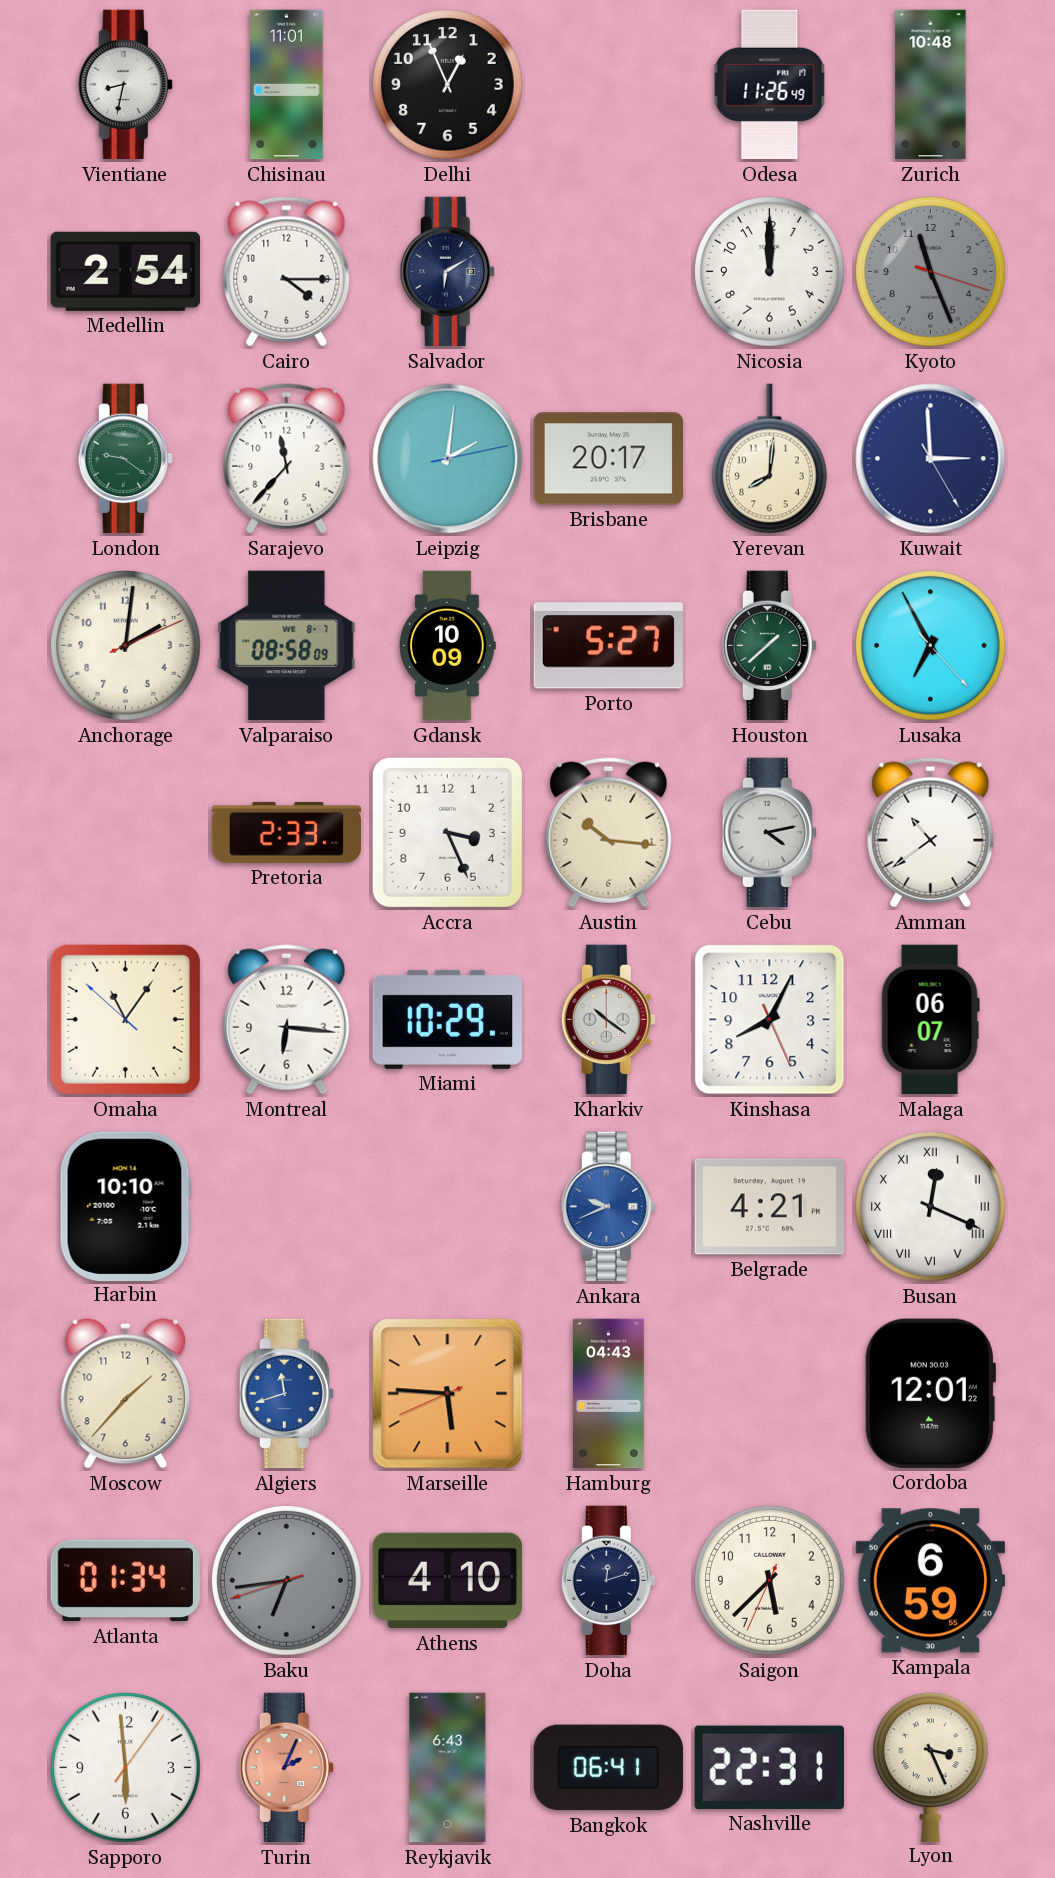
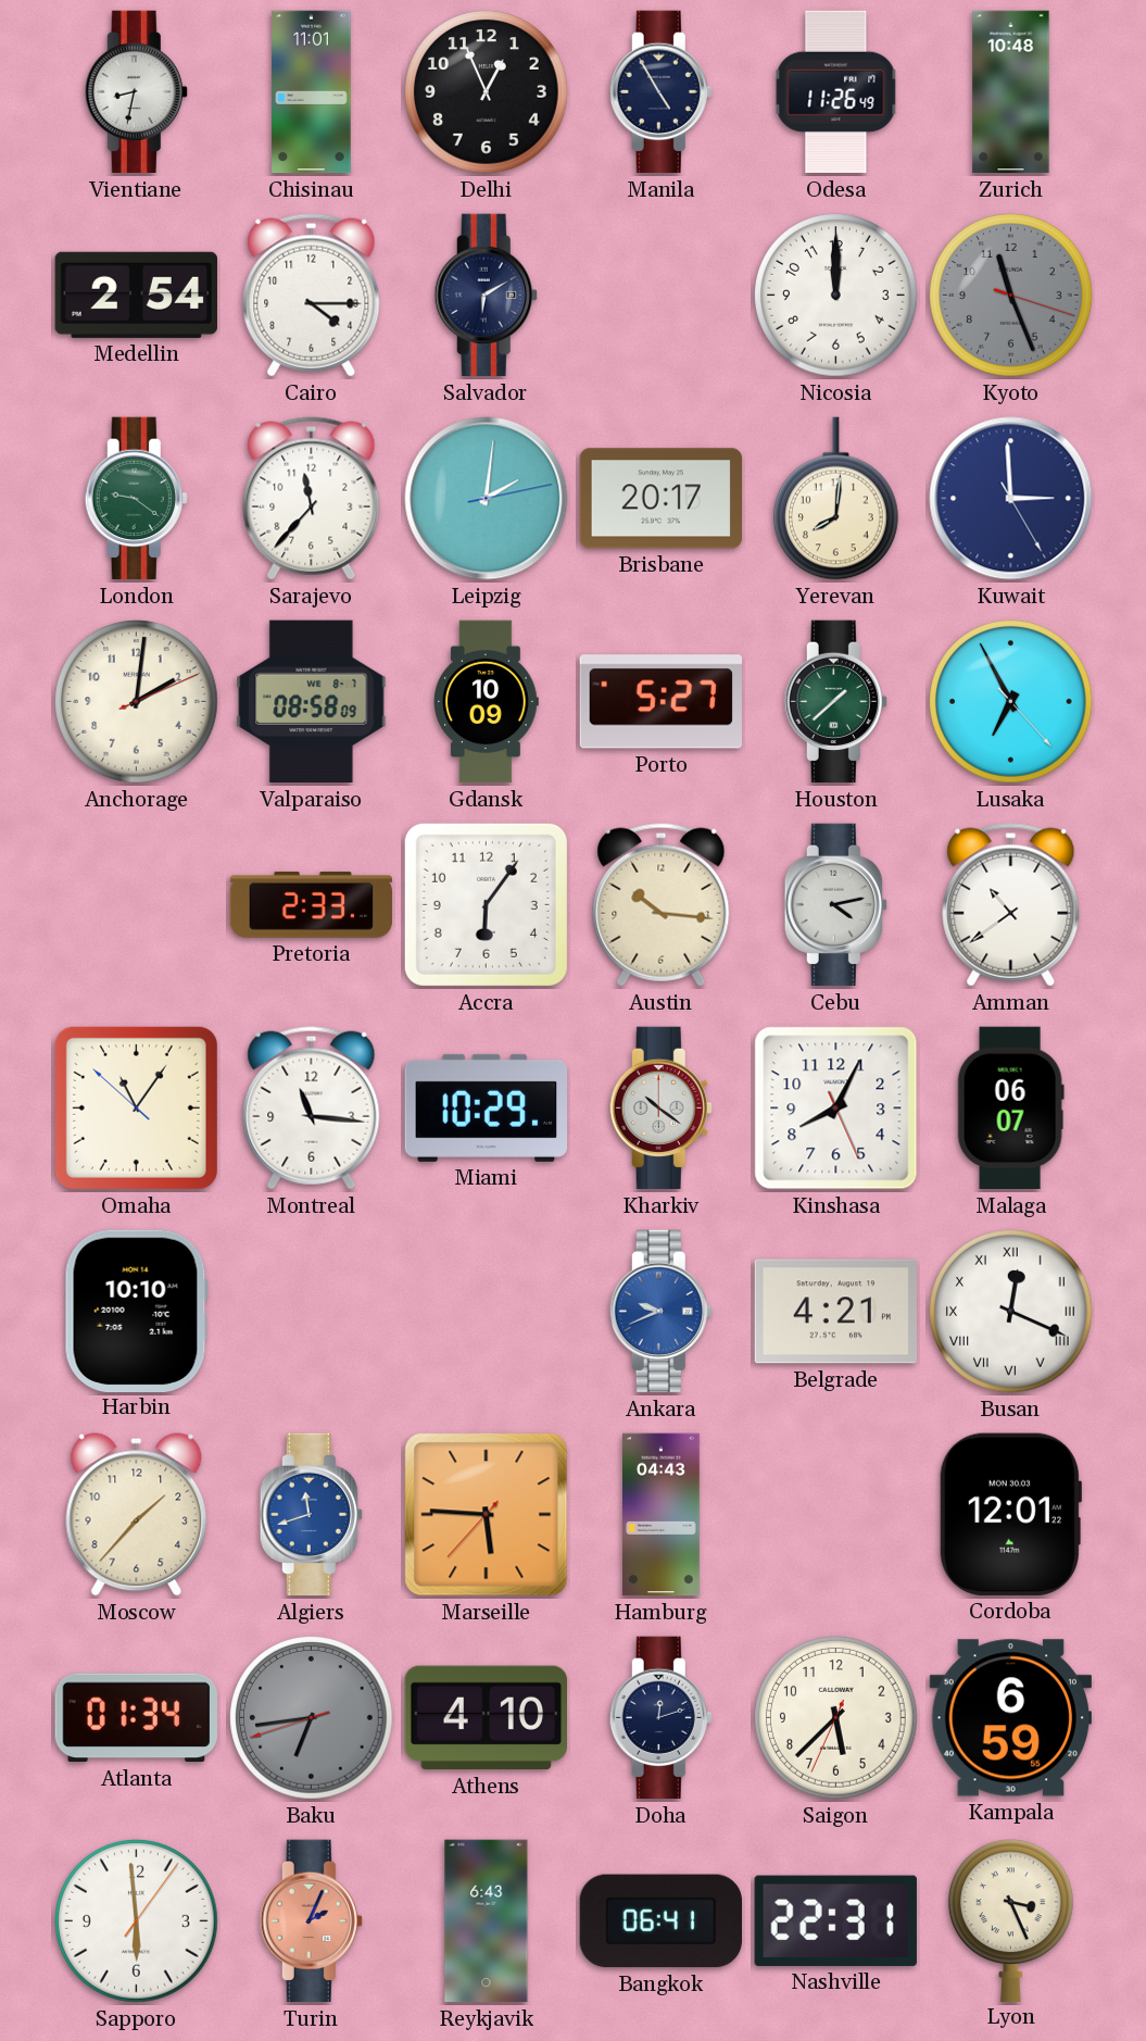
Manila: none -> 4:55
Accra: 3:26 -> 6:06
Montreal: 6:16 -> 11:16
Marseille: 5:45:41 -> 5:45:37
